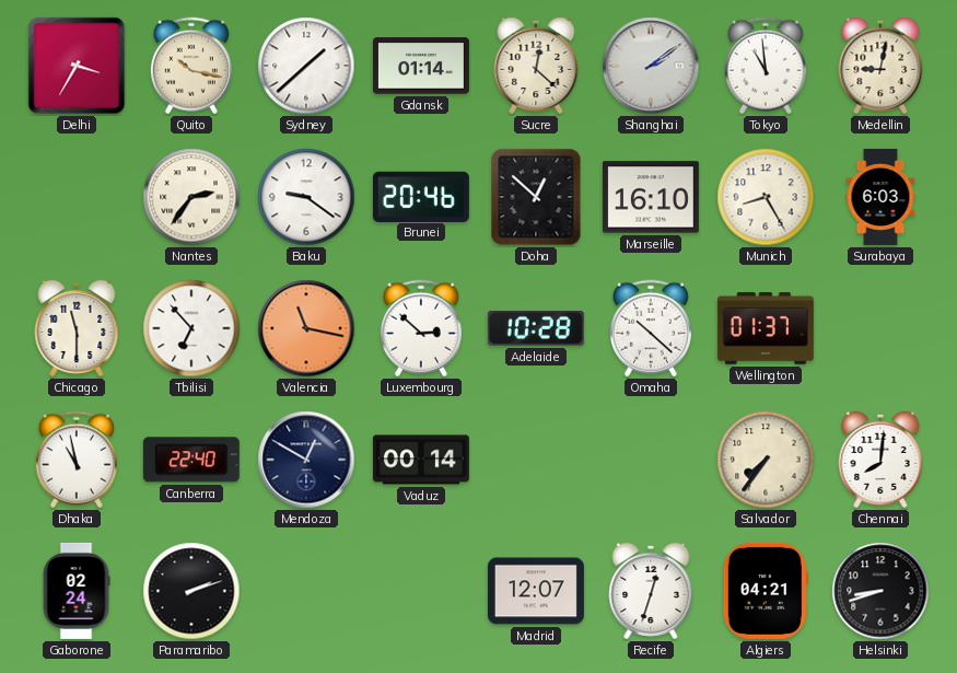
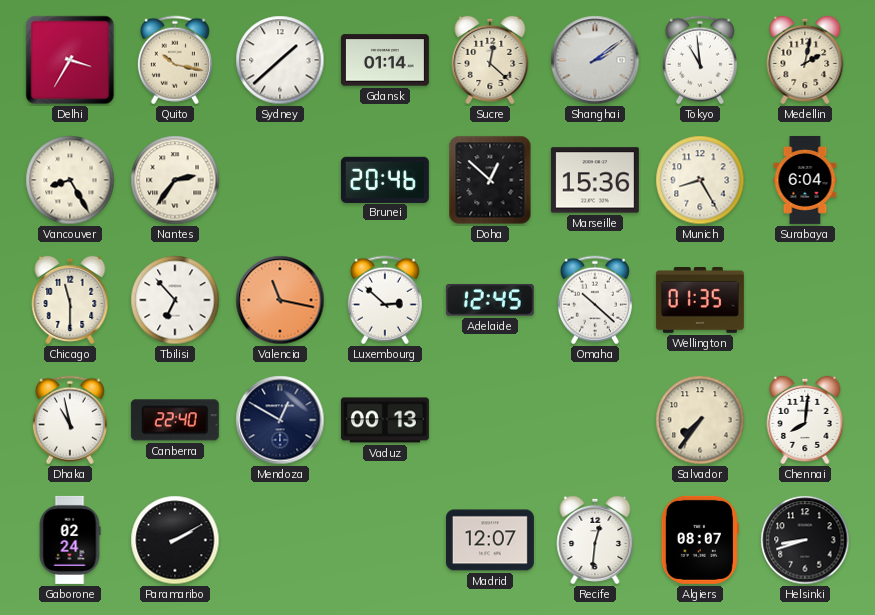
Medellin: 9:02 -> 2:02
Vancouver: none -> 8:25
Baku: 9:21 -> none
Marseille: 16:10 -> 15:36
Surabaya: 6:03 -> 6:04
Adelaide: 10:28 -> 12:45
Wellington: 01:37 -> 01:35
Vaduz: 00:14 -> 00:13
Paramaribo: 2:12 -> 2:10
Recife: 12:33 -> 12:31
Algiers: 04:21 -> 08:07
